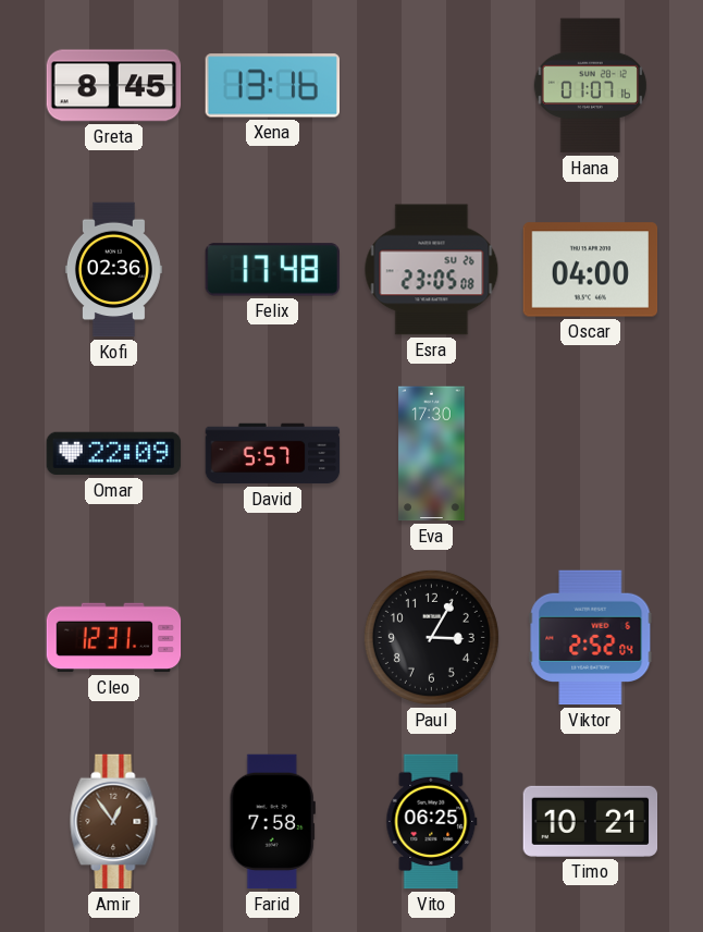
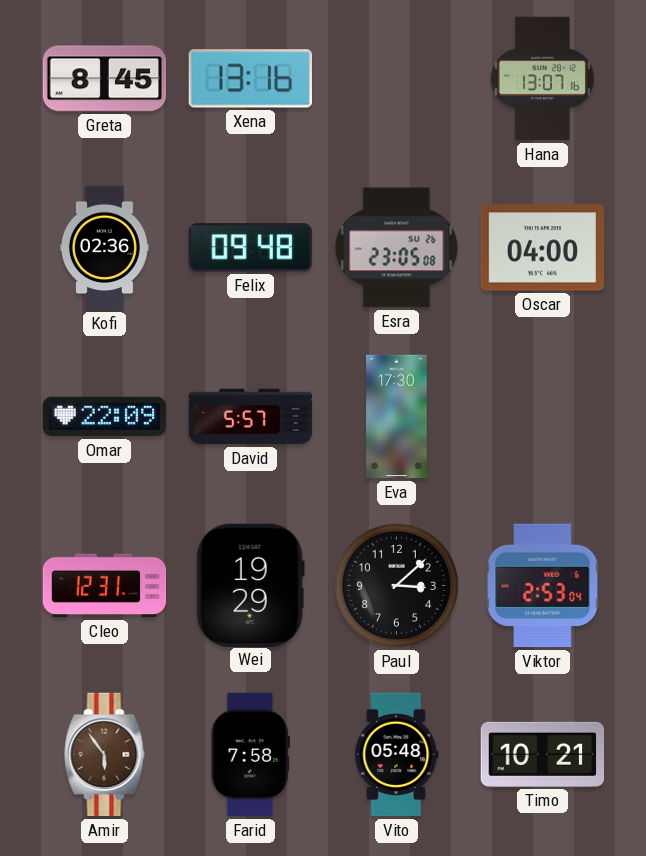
Hana: 01:07 -> 13:07
Felix: 17:48 -> 09:48
Wei: none -> 19:29
Paul: 3:05 -> 3:08
Viktor: 2:52 -> 2:53
Amir: 12:54 -> 5:54
Vito: 06:25 -> 05:48
